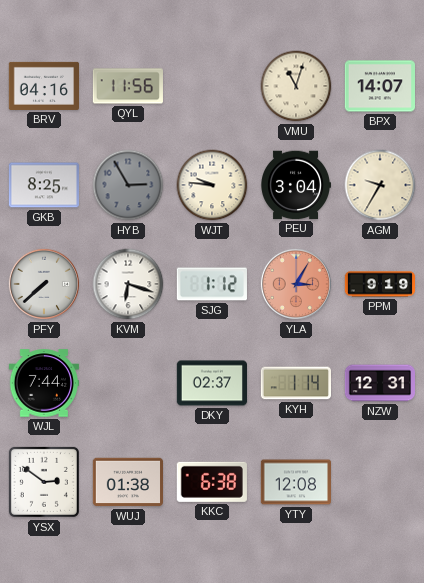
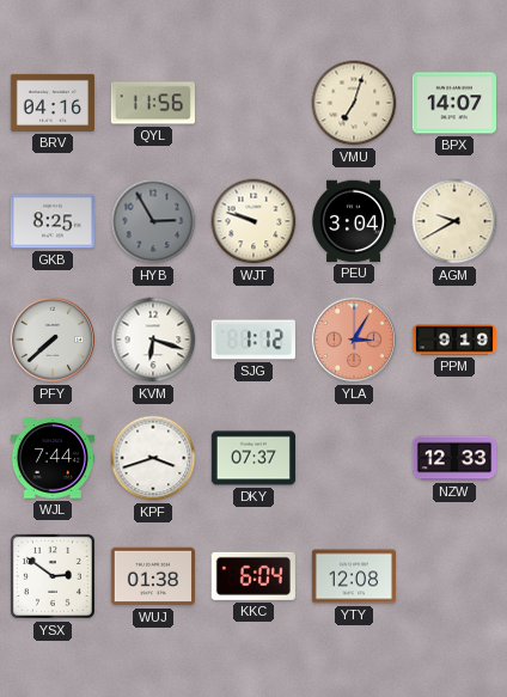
VMU: 11:03 -> 7:03
WJT: 9:46 -> 9:48
AGM: 9:35 -> 9:40
KPF: none -> 3:42
DKY: 02:37 -> 07:37
KYH: 1:14 -> none
NZW: 12:31 -> 12:33
KKC: 6:38 -> 6:04
